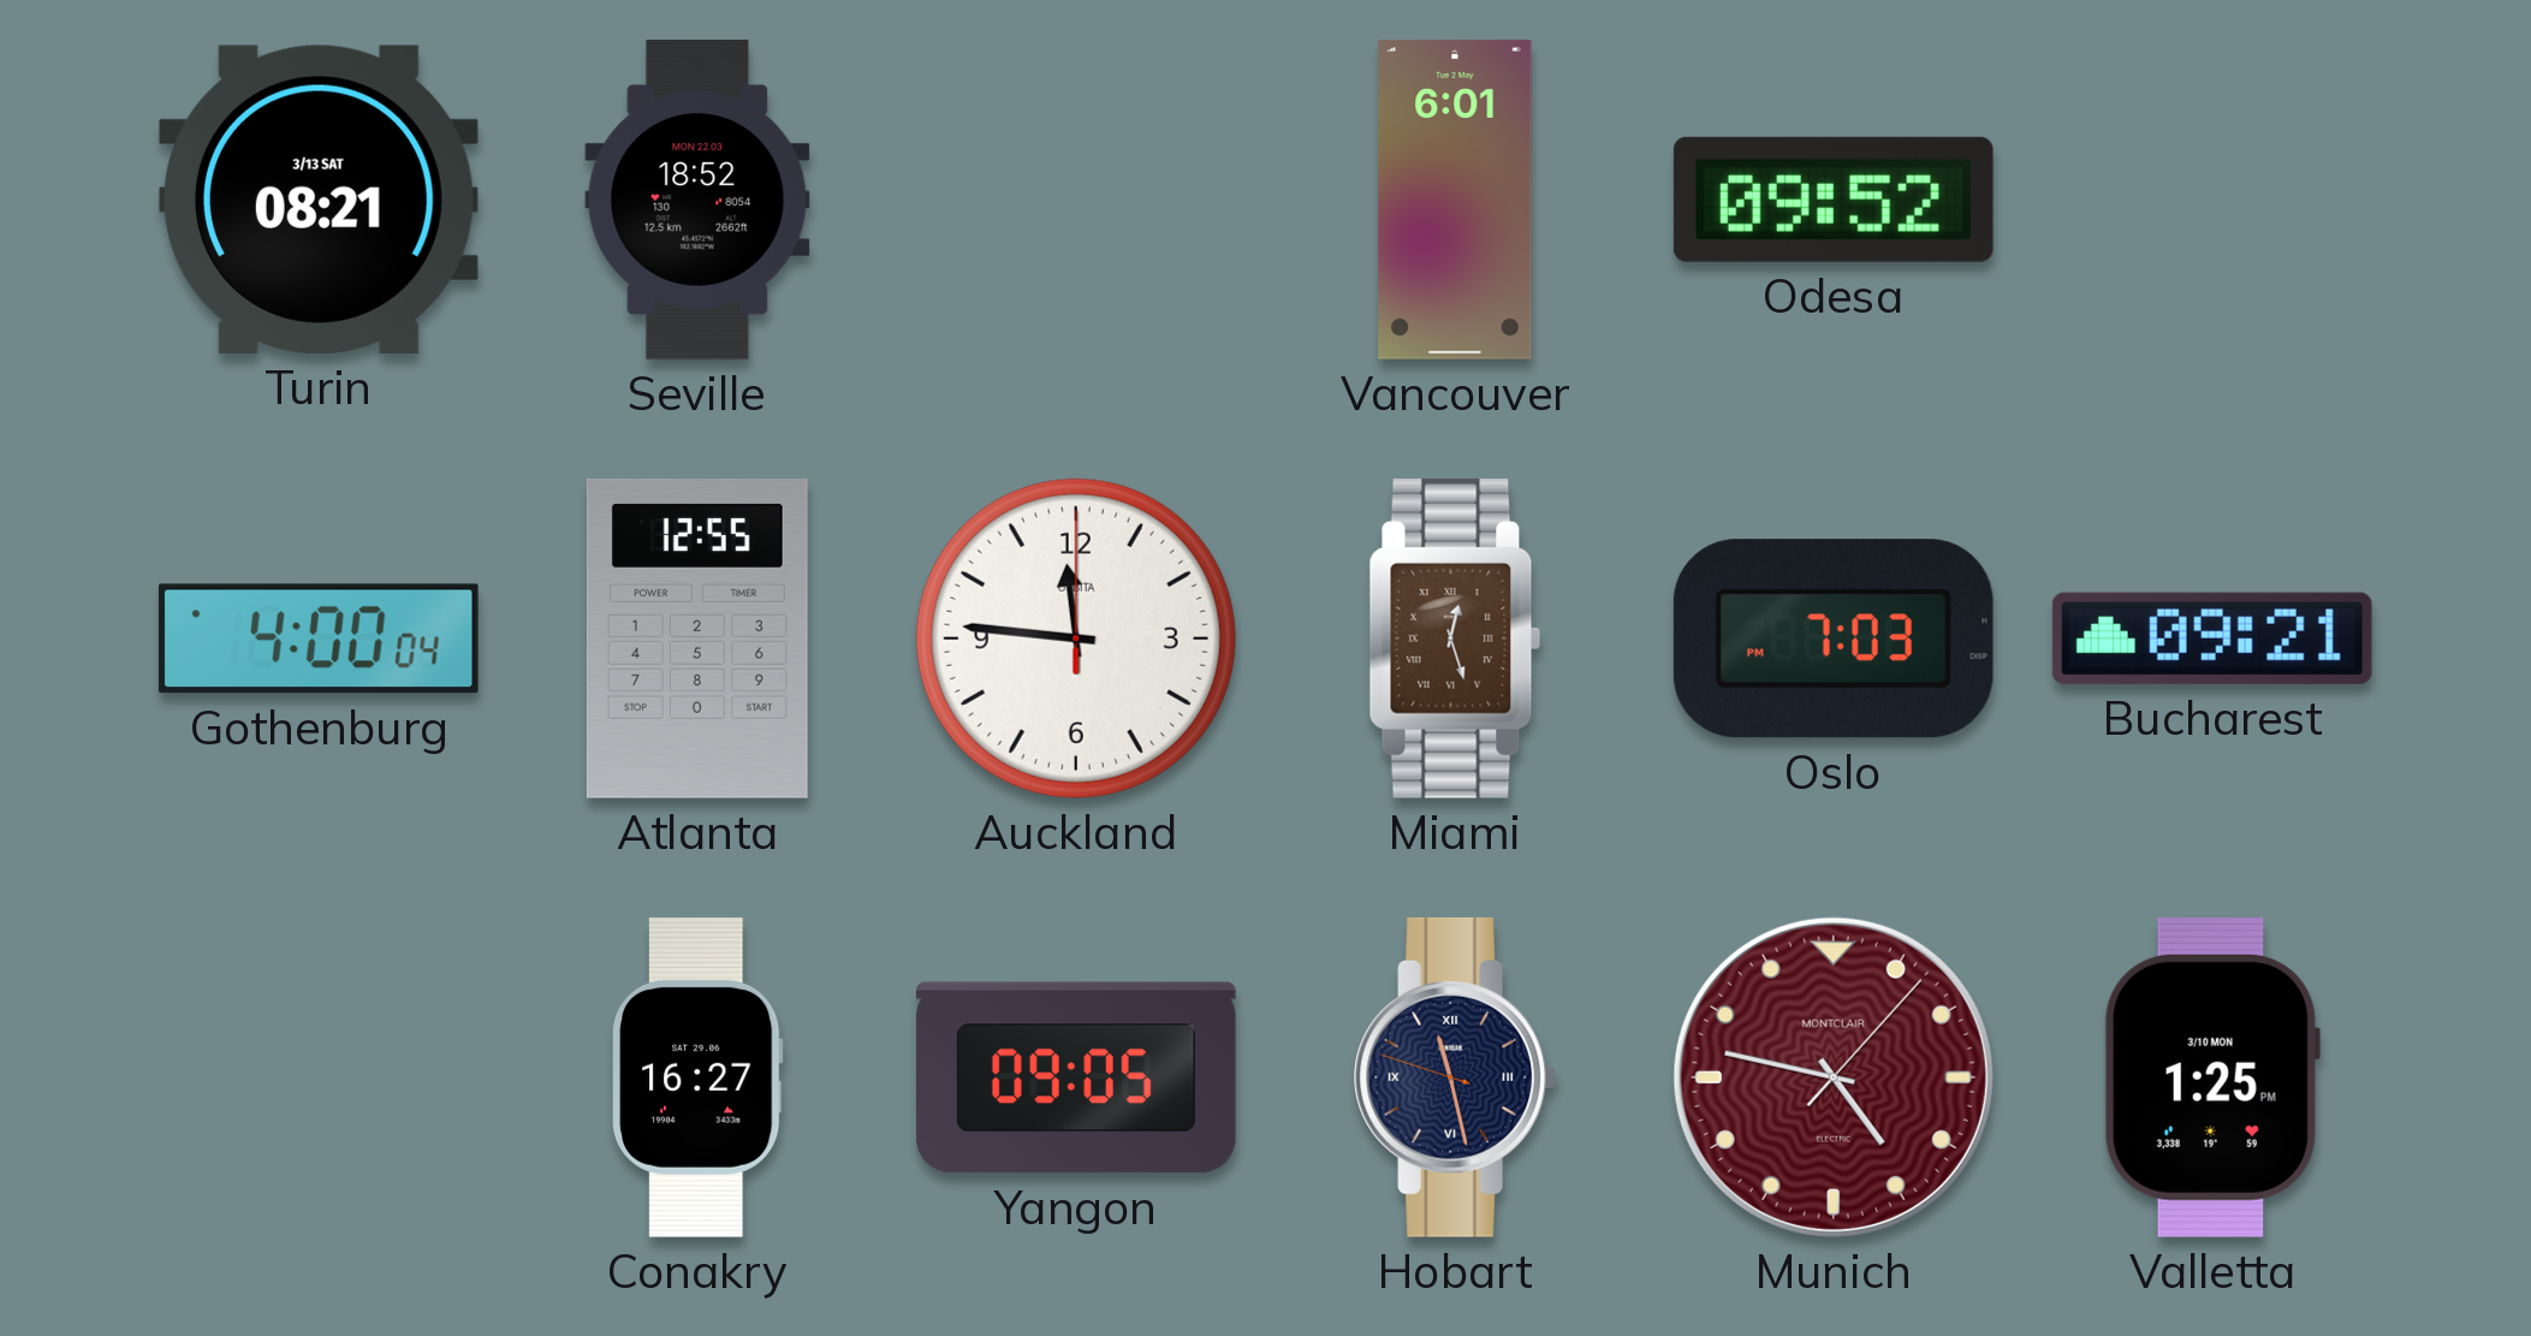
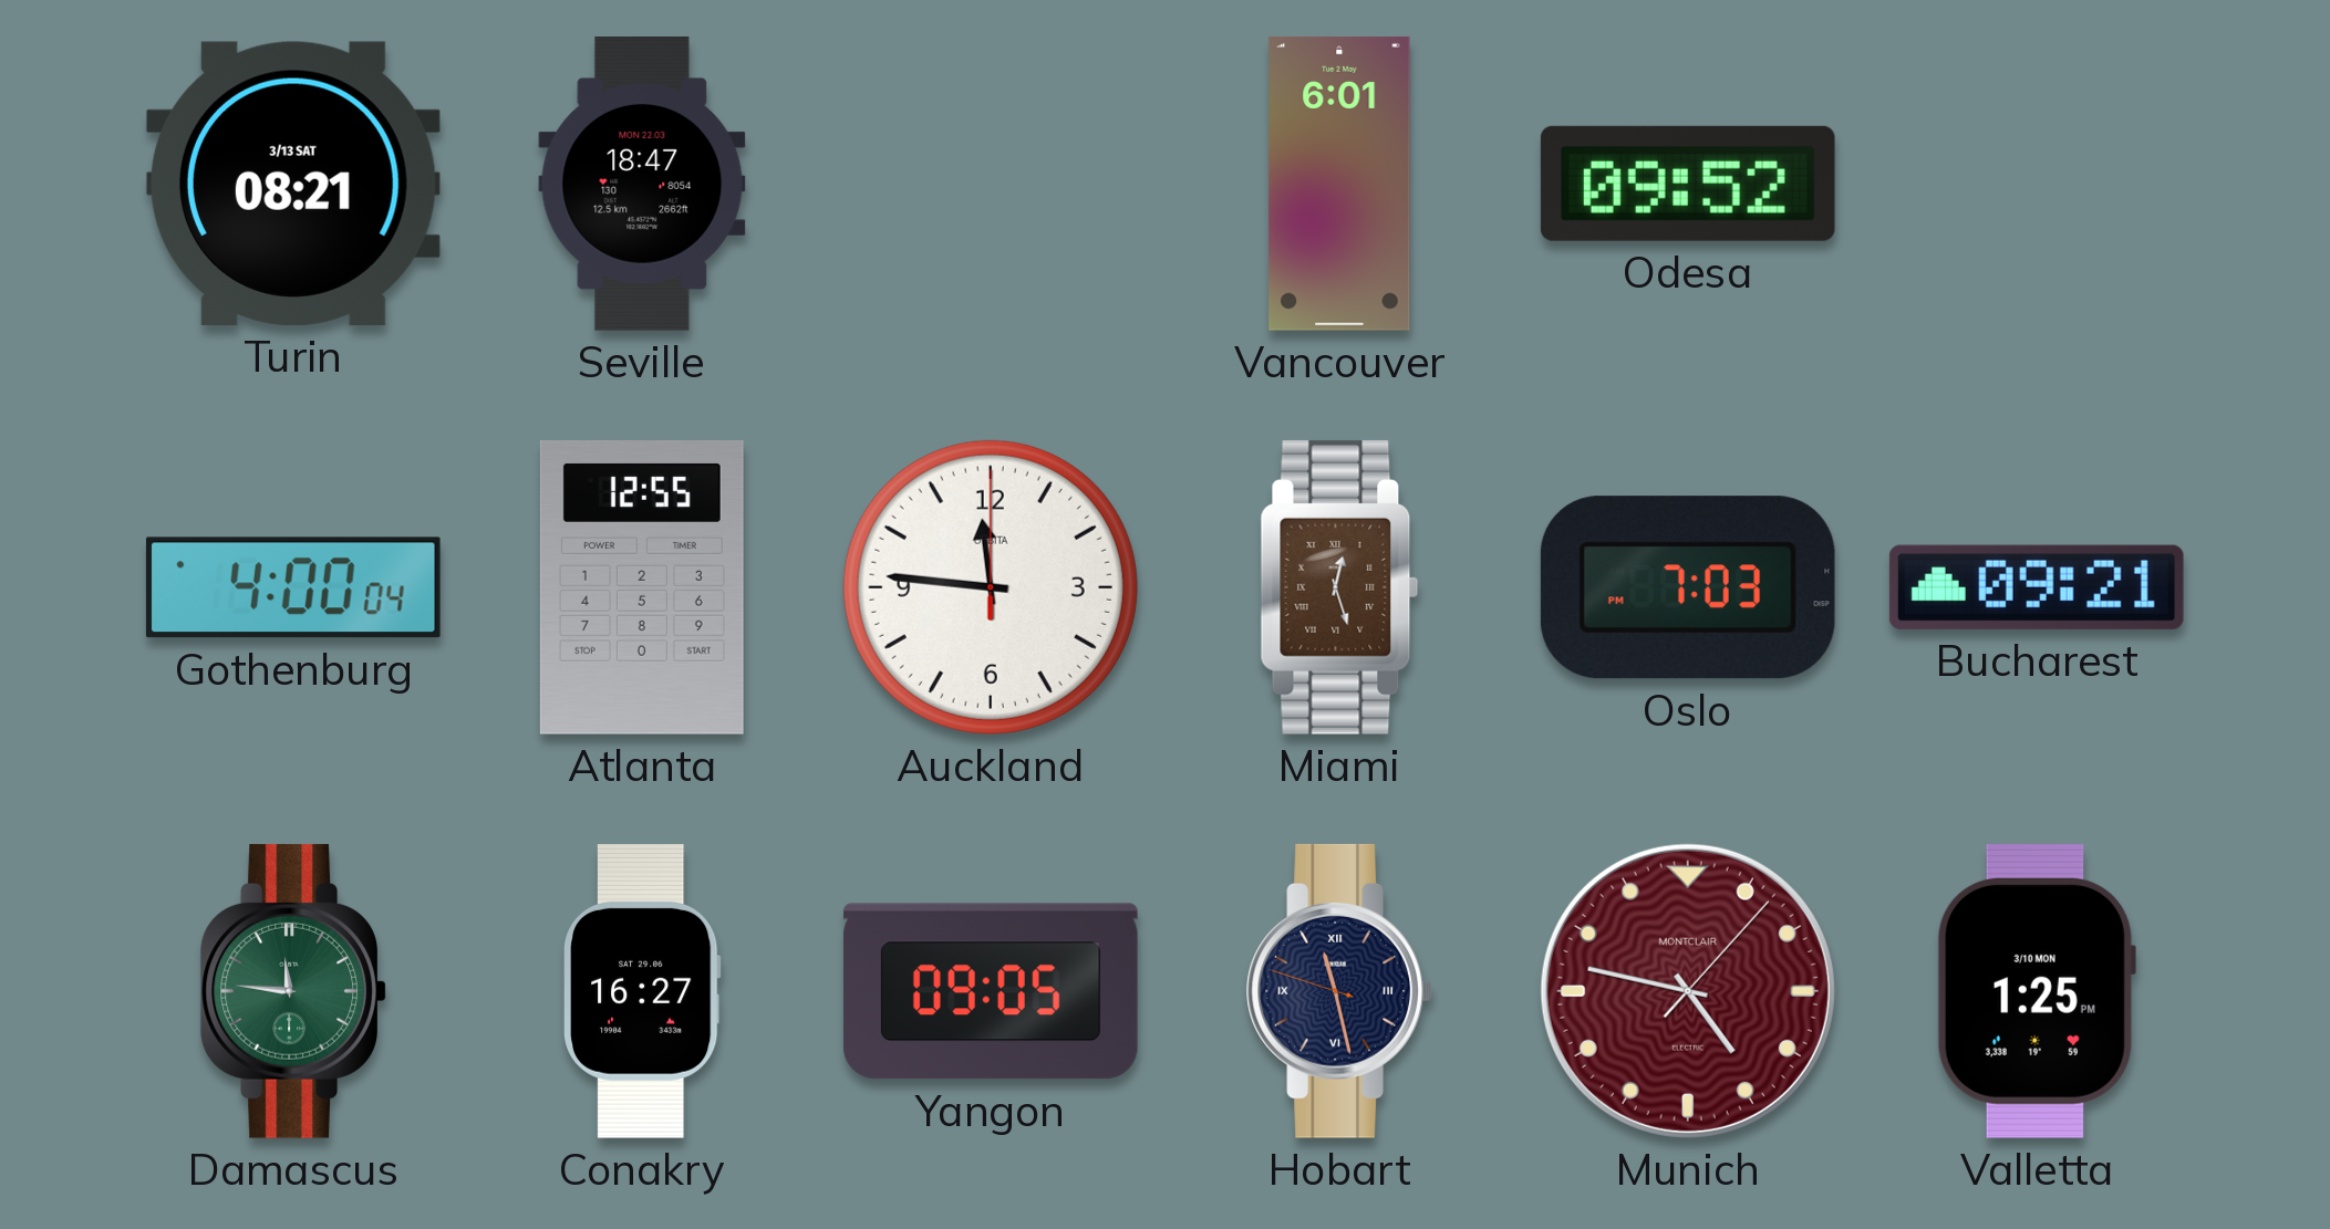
Seville: 18:52 -> 18:47
Damascus: none -> 11:46
